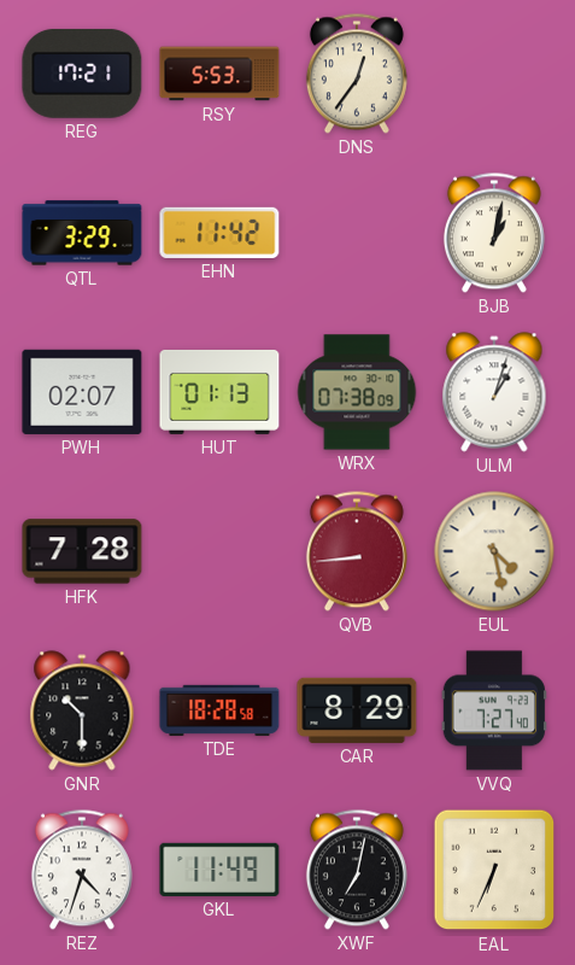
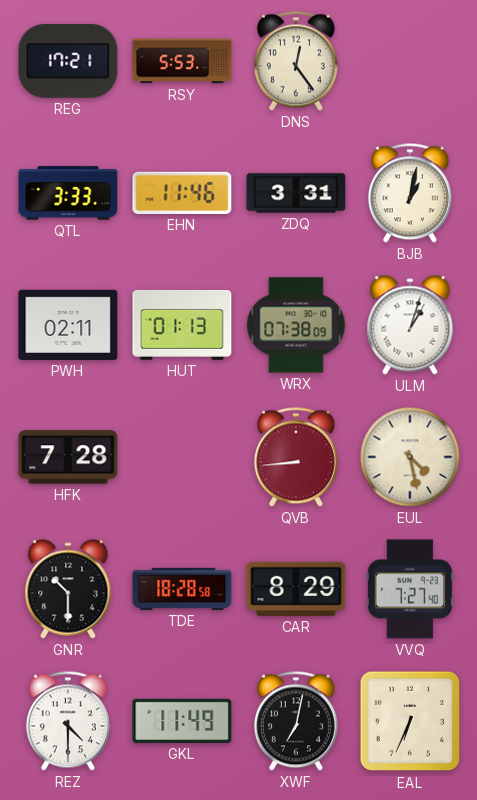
DNS: 12:36 -> 12:24
QTL: 3:29 -> 3:33
EHN: 11:42 -> 11:46
ZDQ: none -> 3:31
PWH: 02:07 -> 02:11
REZ: 4:33 -> 4:30
